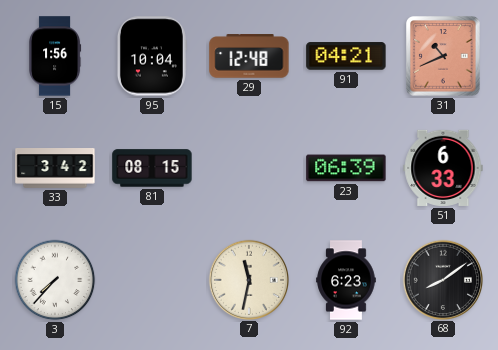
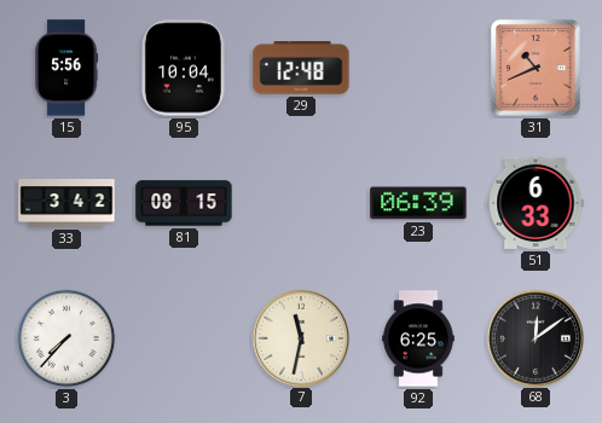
15: 1:56 -> 5:56
91: 04:21 -> none
92: 6:23 -> 6:25
68: 8:09 -> 12:09
